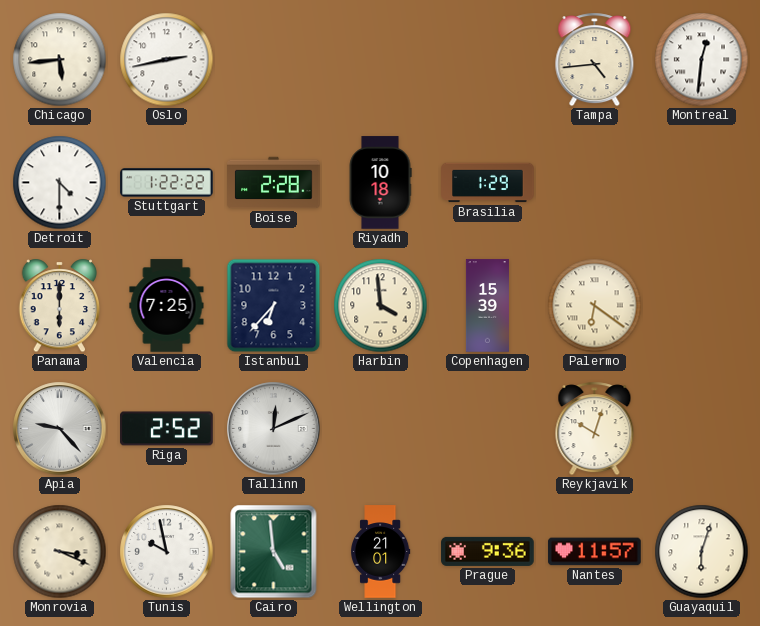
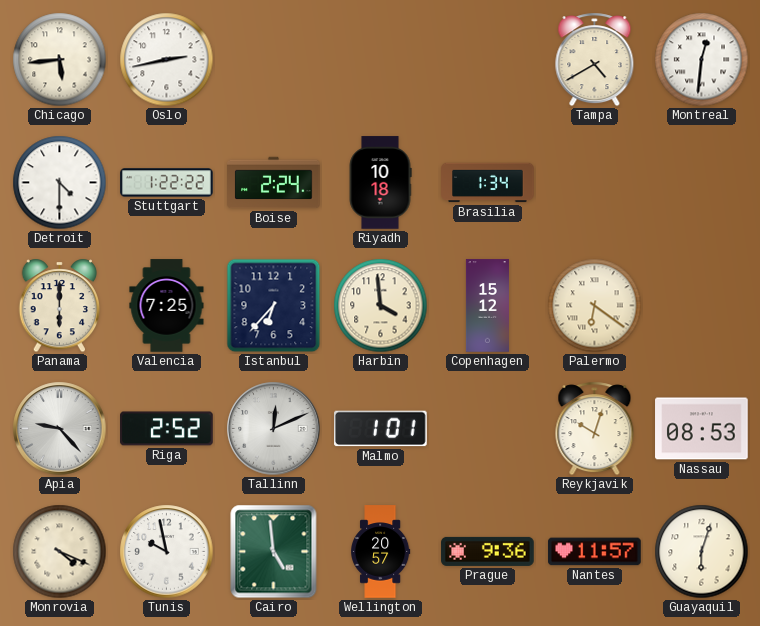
Tampa: 4:44 -> 4:40
Boise: 2:28 -> 2:24
Brasilia: 1:29 -> 1:34
Copenhagen: 15:39 -> 15:12
Malmo: none -> 1:01
Nassau: none -> 08:53
Monrovia: 3:19 -> 4:19
Wellington: 21:01 -> 20:57
